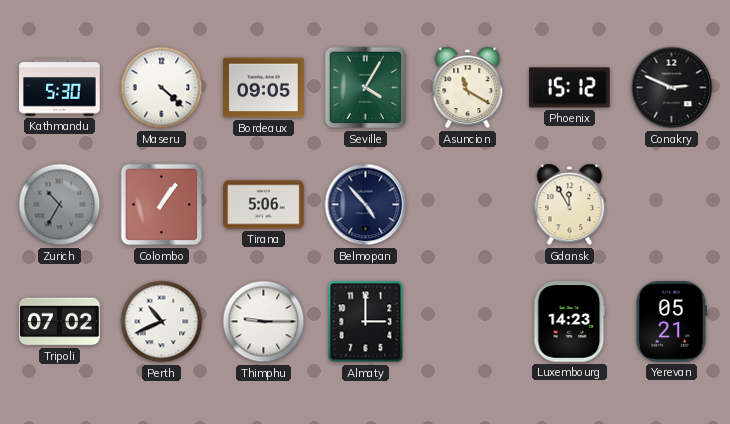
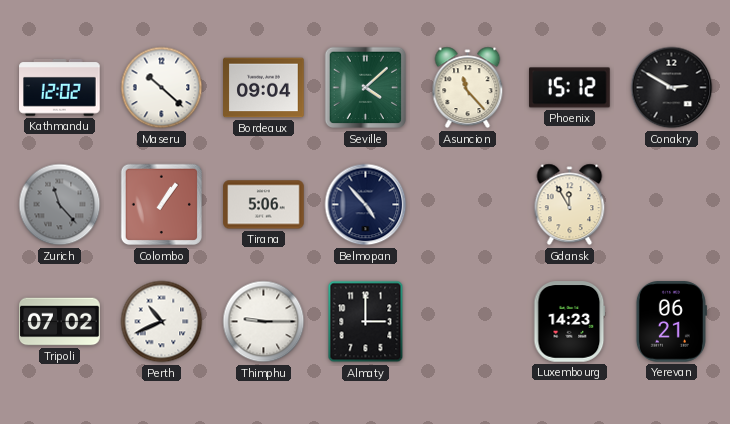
Kathmandu: 5:30 -> 12:02
Maseru: 4:22 -> 10:22
Bordeaux: 09:05 -> 09:04
Seville: 4:05 -> 4:08
Asuncion: 11:20 -> 11:23
Conakry: 2:49 -> 2:50
Zurich: 10:35 -> 11:23
Yerevan: 05:21 -> 06:21
